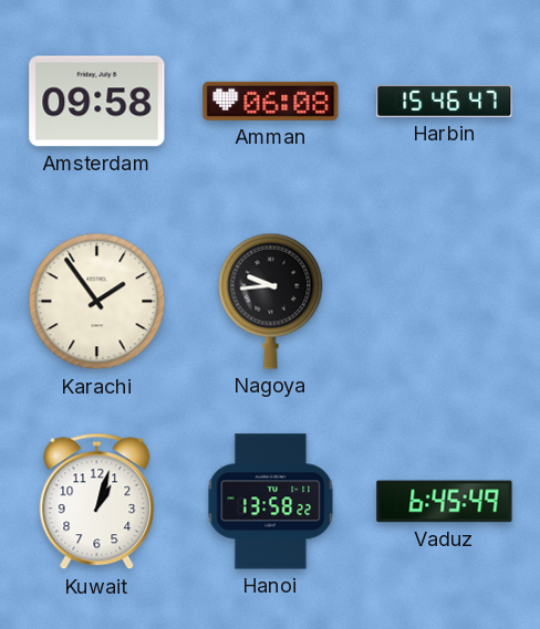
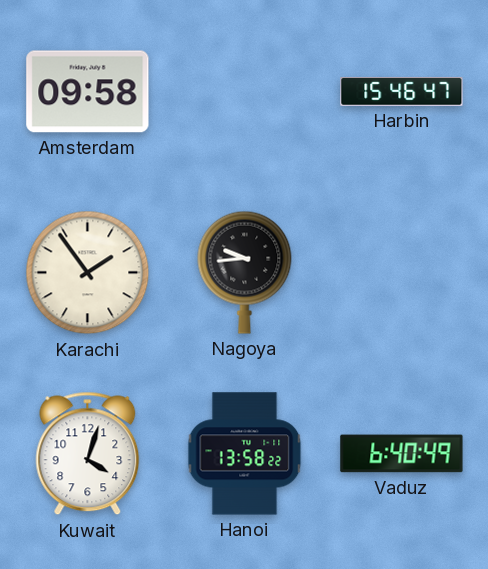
Amman: 06:08 -> none
Kuwait: 1:03 -> 4:03
Vaduz: 6:45 -> 6:40
